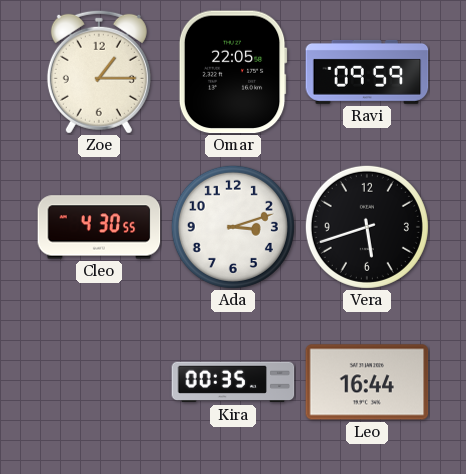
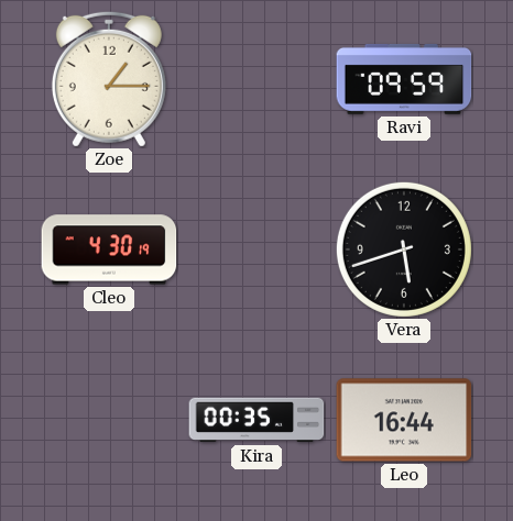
Omar: 22:05 -> none
Cleo: 4:30:55 -> 4:30:19
Ada: 3:12 -> none
